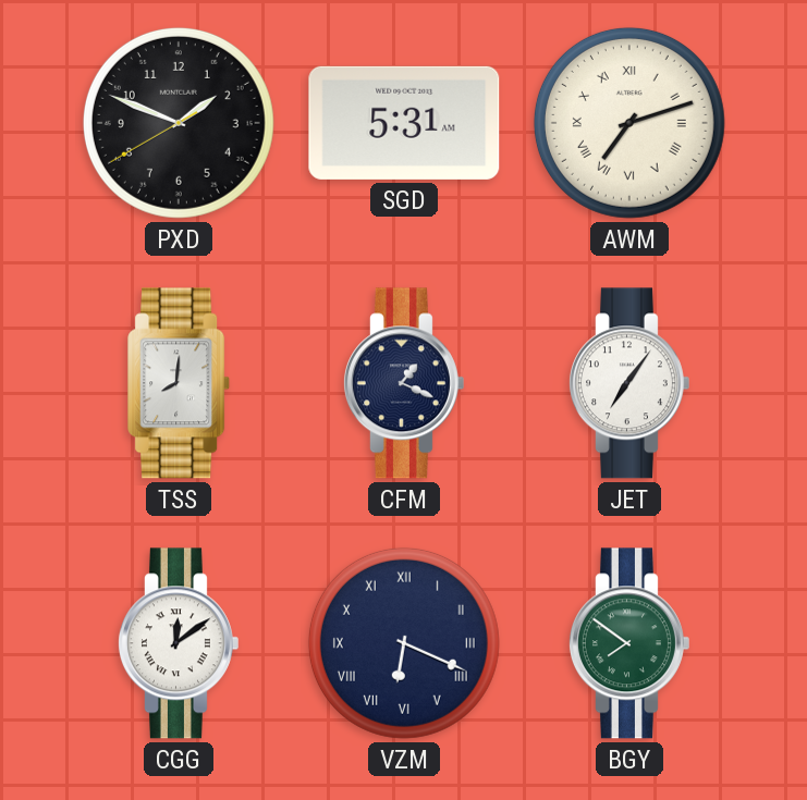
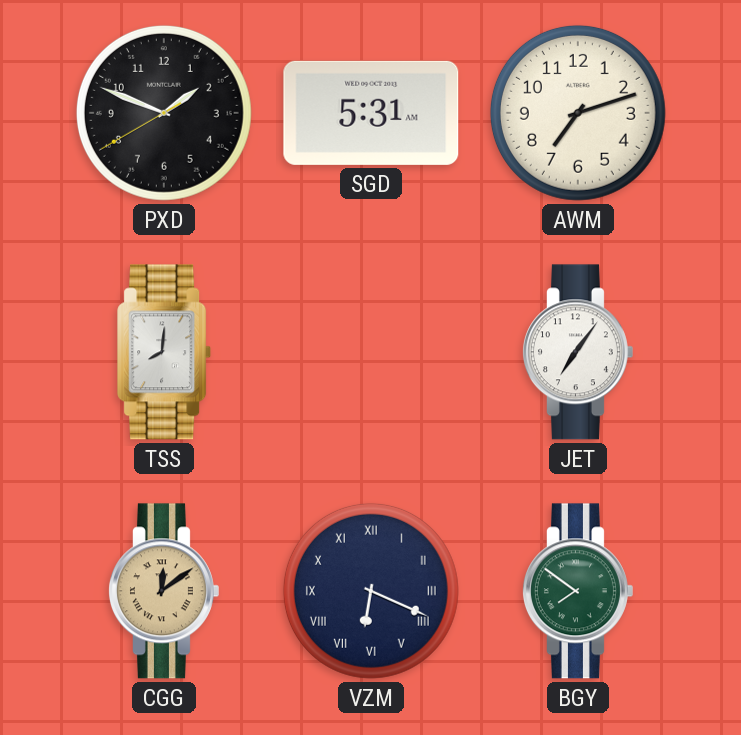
AWM numerals: Roman -> Arabic
CFM: 1:19 -> none
CGG dial: white -> champagne
